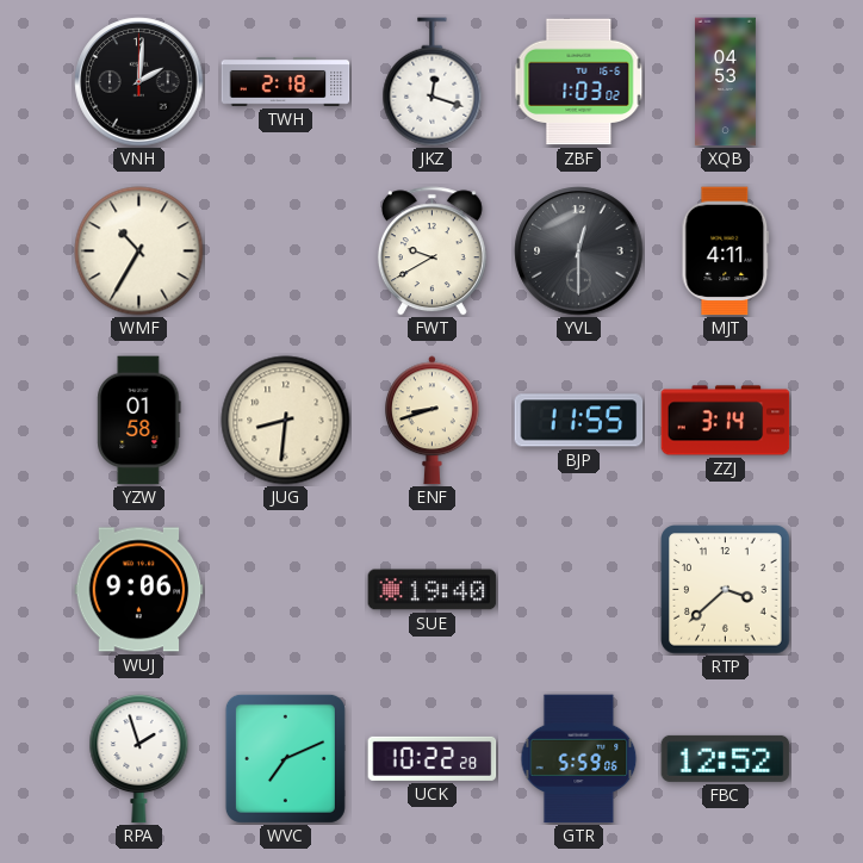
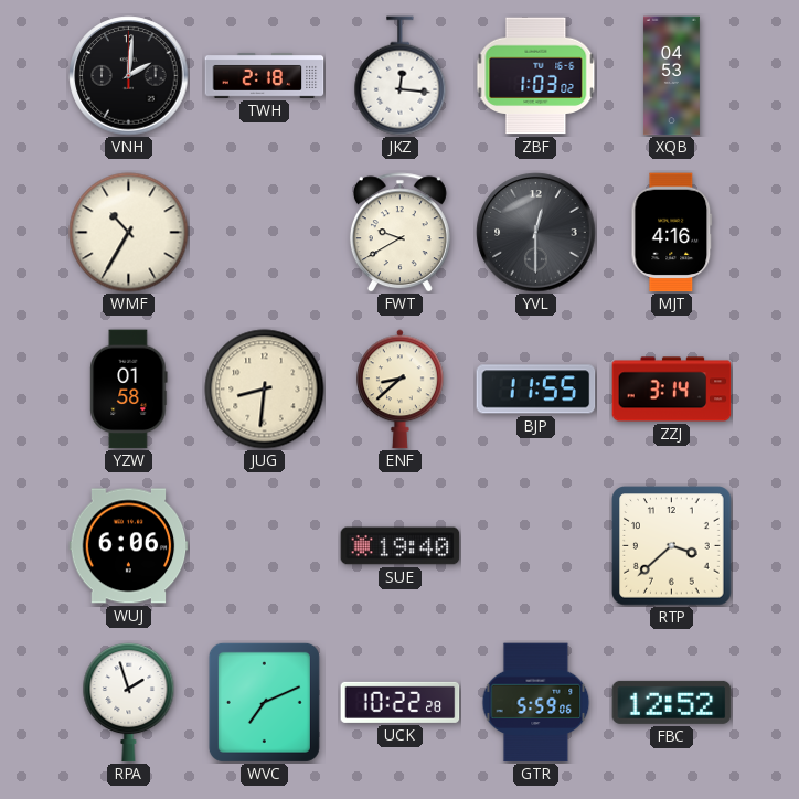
JKZ: 12:18 -> 12:16
MJT: 4:11 -> 4:16
ENF: 8:42 -> 8:38
WUJ: 9:06 -> 6:06
